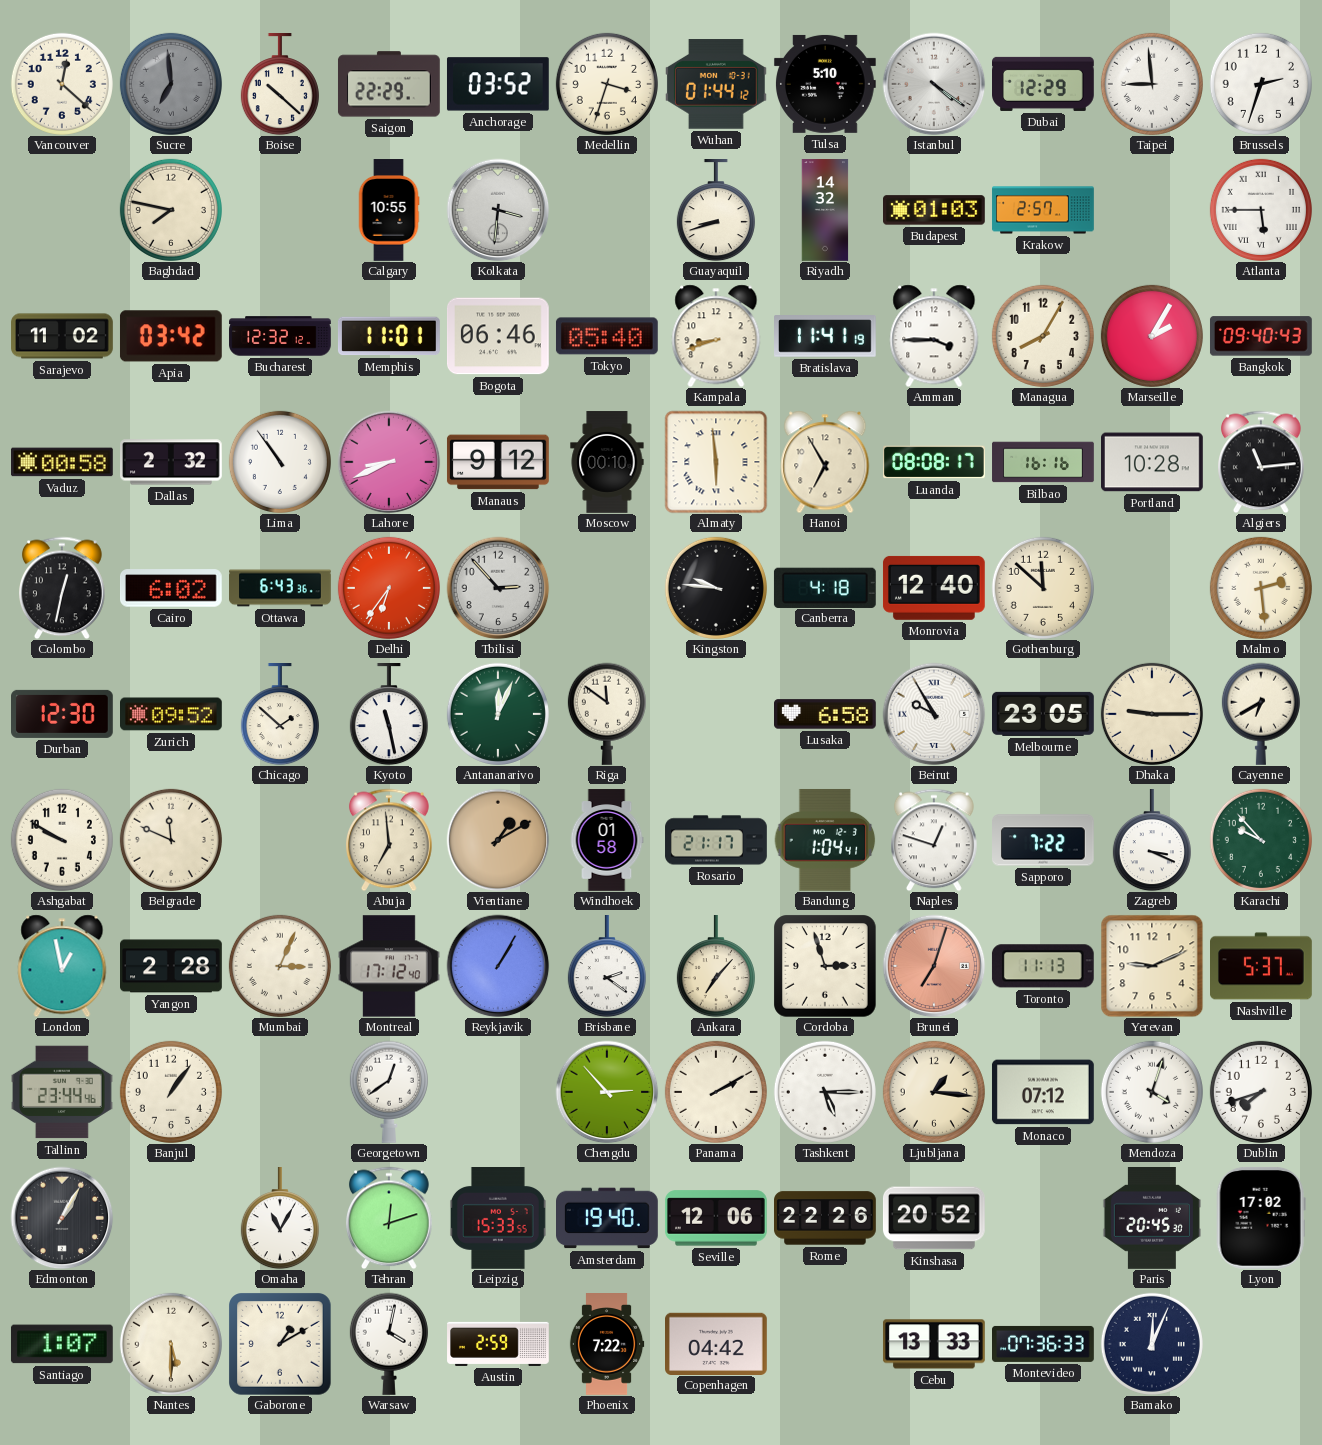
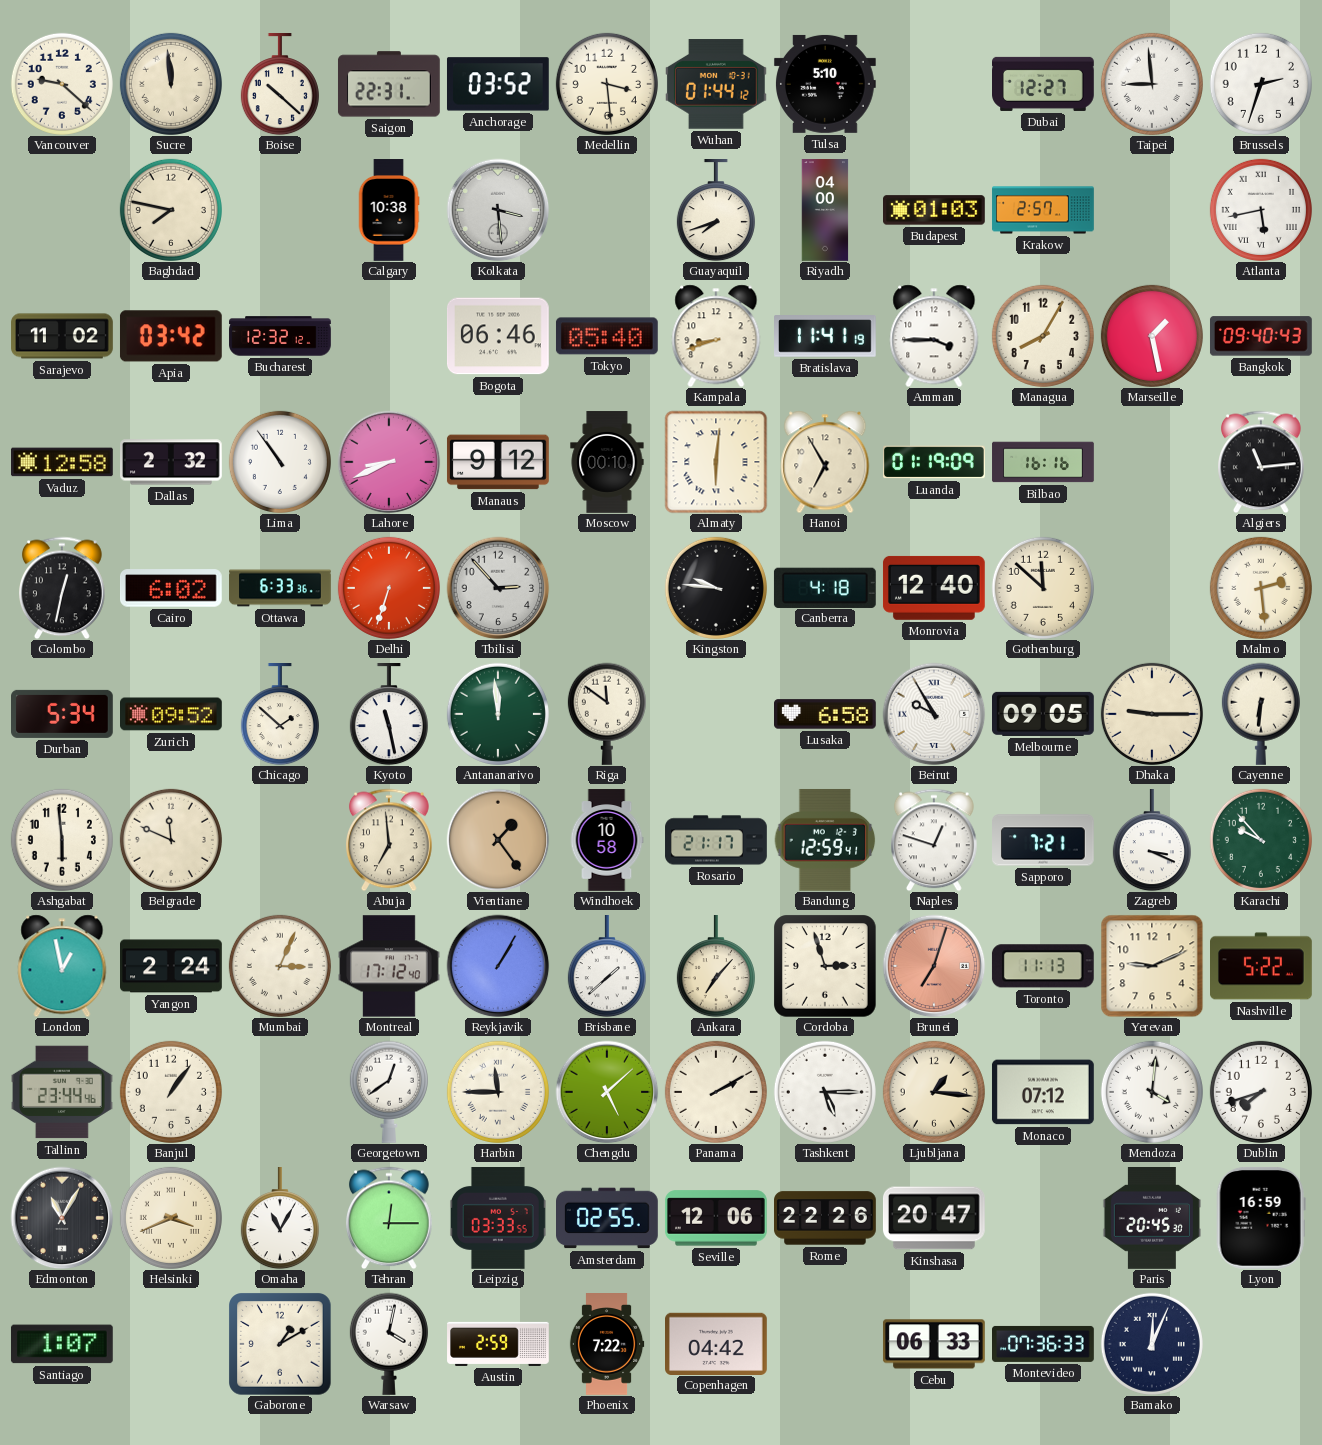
Vancouver: 12:22 -> 9:22
Sucre: 6:59 -> 11:59
Sucre dial: grey -> cream
Saigon: 22:29 -> 22:31
Medellin: 3:33 -> 3:29
Istanbul: 4:21 -> none
Dubai: 12:29 -> 12:27
Calgary: 10:55 -> 10:38
Kolkata: 3:31 -> 3:29
Guayaquil: 8:42 -> 7:42
Riyadh: 14:32 -> 04:00
Atlanta: 5:45 -> 5:43
Memphis: 11:01 -> none
Marseille: 2:05 -> 1:28
Vaduz: 00:58 -> 12:58
Almaty: 5:59 -> 6:01
Luanda: 08:08 -> 01:19
Portland: 10:28 -> none
Ottawa: 6:43 -> 6:33
Delhi: 6:36 -> 6:33
Durban: 12:30 -> 5:34
Antananarivo: 12:04 -> 11:59
Melbourne: 23:05 -> 09:05
Cayenne: 6:40 -> 6:31
Ashgabat: 9:50 -> 5:59
Vientiane: 1:10 -> 1:24
Windhoek: 01:58 -> 10:58
Bandung: 1:04 -> 12:59
Sapporo: 7:22 -> 7:21
Yangon: 2:28 -> 2:24
Brisbane: 2:21 -> 1:38
Nashville: 5:37 -> 5:22
Harbin: none -> 11:45
Chengdu: 2:53 -> 5:08
Mendoza: 4:03 -> 4:01
Edmonton: 1:05 -> 11:05
Helsinki: none -> 3:41
Tehran: 12:12 -> 12:15
Leipzig: 15:33 -> 03:33
Amsterdam: 19:40 -> 02:55
Kinshasa: 20:52 -> 20:47
Lyon: 17:02 -> 16:59
Nantes: 5:30 -> none
Cebu: 13:33 -> 06:33
